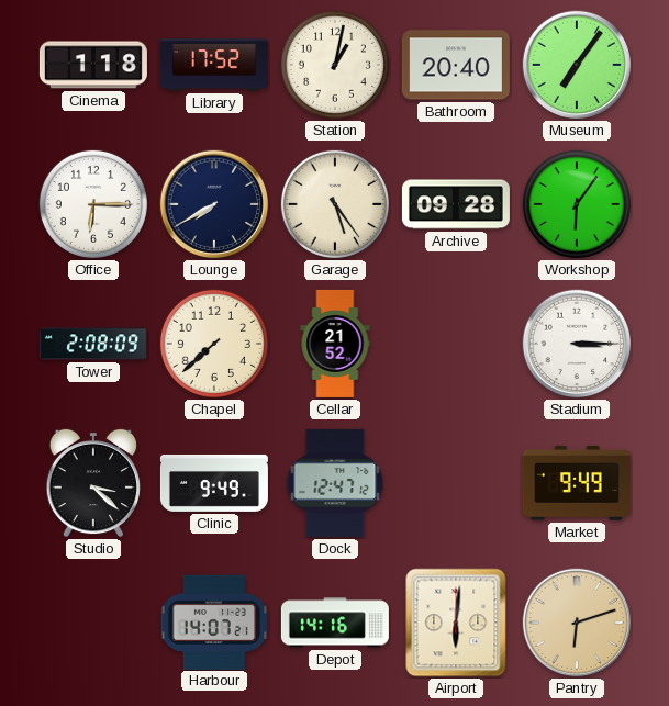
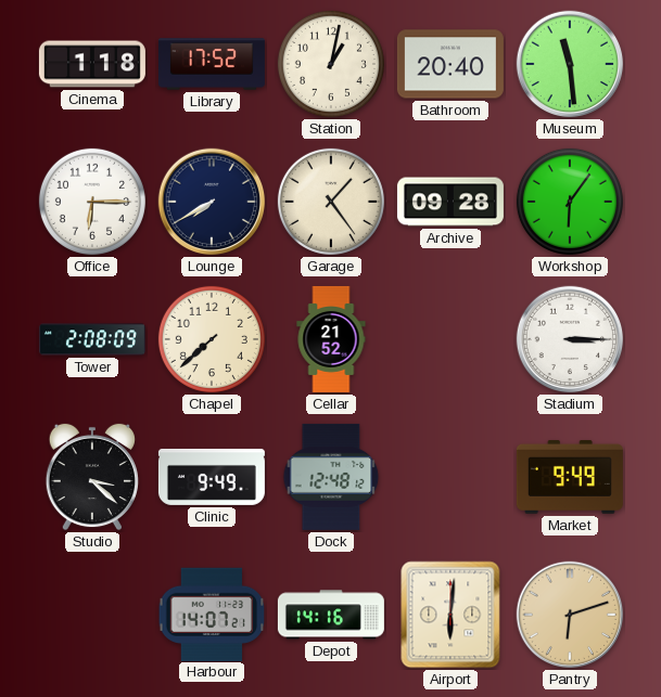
Museum: 7:06 -> 11:29
Garage: 5:24 -> 1:24
Dock: 12:47 -> 12:48
